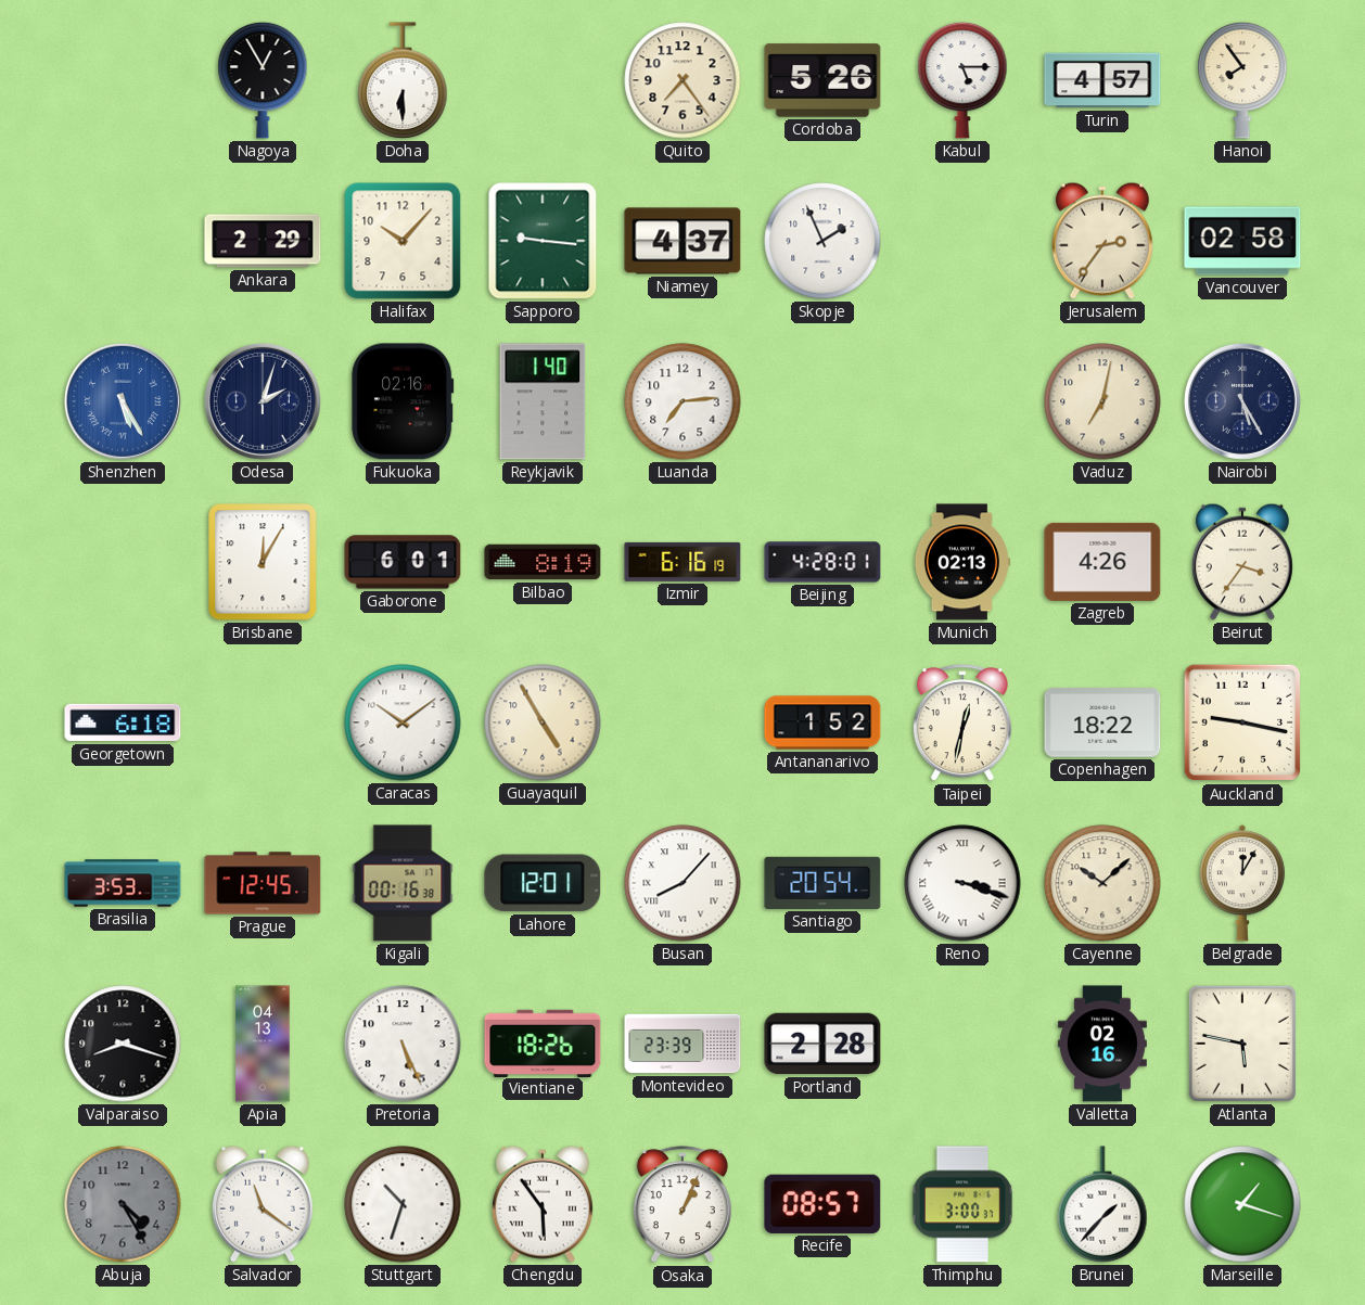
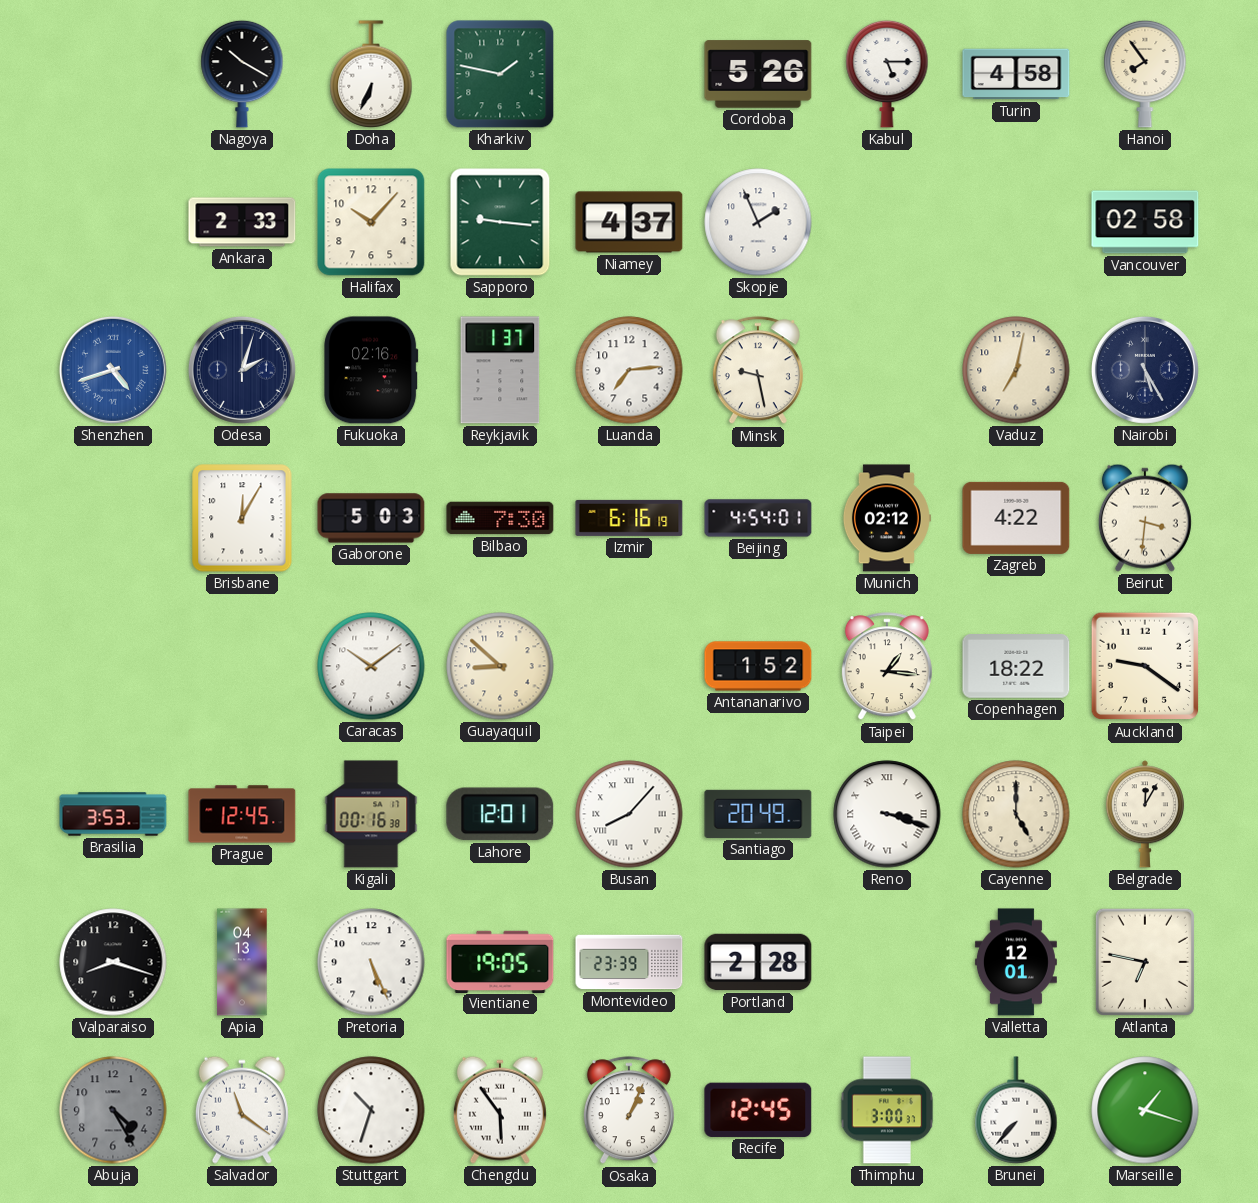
Nagoya: 12:55 -> 10:20
Doha: 6:30 -> 6:34
Kharkiv: none -> 1:47
Quito: 7:24 -> none
Turin: 4:57 -> 4:58
Ankara: 2:29 -> 2:33
Jerusalem: 2:36 -> none
Shenzhen: 5:25 -> 4:42
Reykjavik: 1:40 -> 1:37
Minsk: none -> 9:28
Gaborone: 6:01 -> 5:03
Bilbao: 8:19 -> 7:30
Beijing: 4:28 -> 4:54
Munich: 02:13 -> 02:12
Zagreb: 4:26 -> 4:22
Beirut: 3:36 -> 3:31
Georgetown: 6:18 -> none
Guayaquil: 4:55 -> 8:52
Taipei: 12:32 -> 1:16
Auckland: 9:17 -> 9:21
Santiago: 20:54 -> 20:49
Cayenne: 10:08 -> 5:00
Vientiane: 18:26 -> 19:05
Valletta: 02:16 -> 12:01
Atlanta: 5:47 -> 6:47
Recife: 08:57 -> 12:45
Brunei: 1:37 -> 7:37
